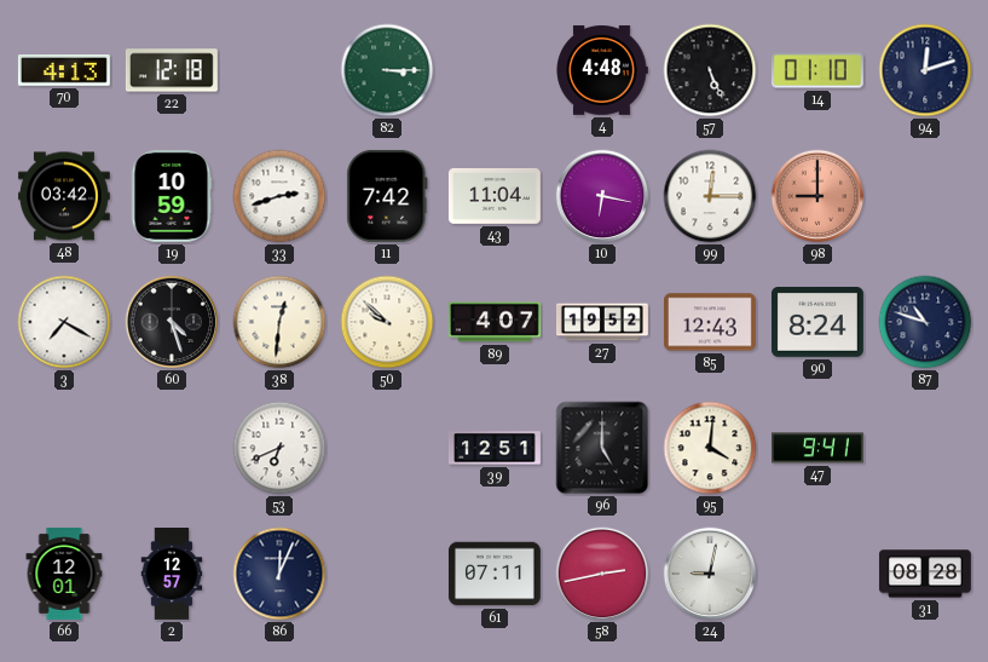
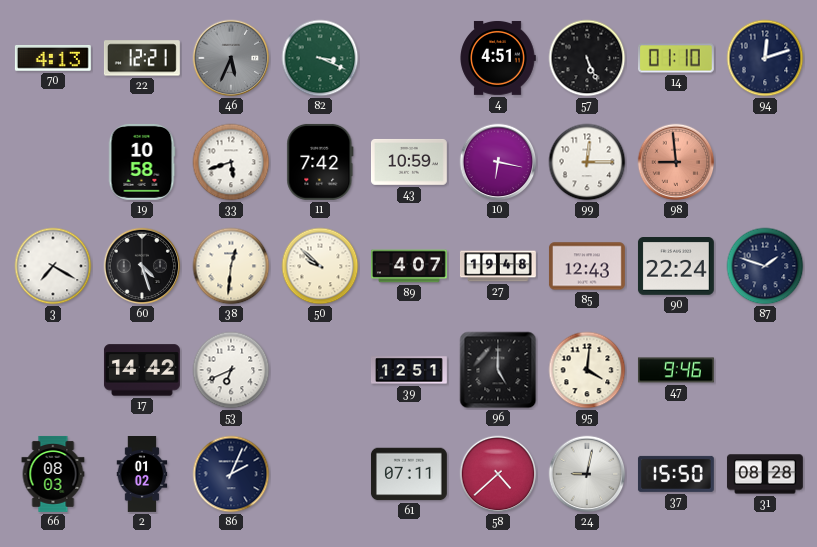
22: 12:18 -> 12:21
46: none -> 5:34
82: 3:15 -> 3:19
4: 4:48 -> 4:51
48: 03:42 -> none
19: 10:59 -> 10:58
33: 2:42 -> 5:42
43: 11:04 -> 10:59
98: 9:00 -> 8:59
27: 19:52 -> 19:48
90: 8:24 -> 22:24
87: 10:48 -> 1:48
17: none -> 14:42
47: 9:41 -> 9:46
66: 12:01 -> 08:03
2: 12:57 -> 01:02
86: 12:04 -> 2:04
58: 2:43 -> 4:38
37: none -> 15:50
